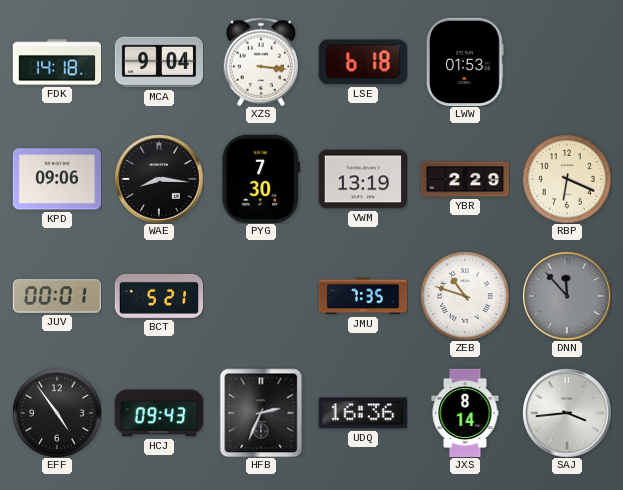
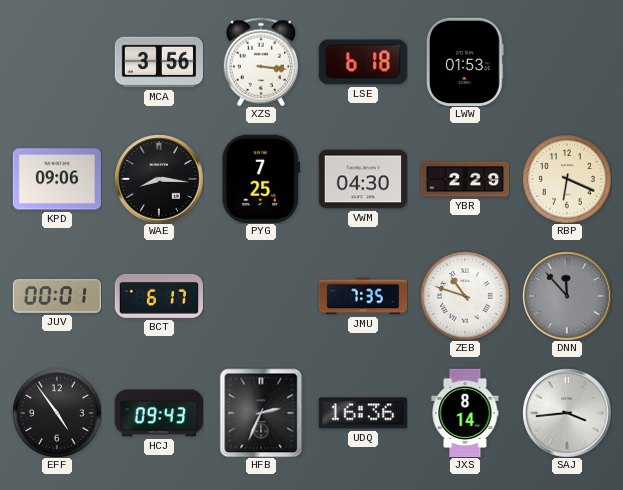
FDK: 14:18 -> none
MCA: 9:04 -> 3:56
PYG: 7:30 -> 7:25
VWM: 13:19 -> 04:30
BCT: 5:21 -> 6:17
